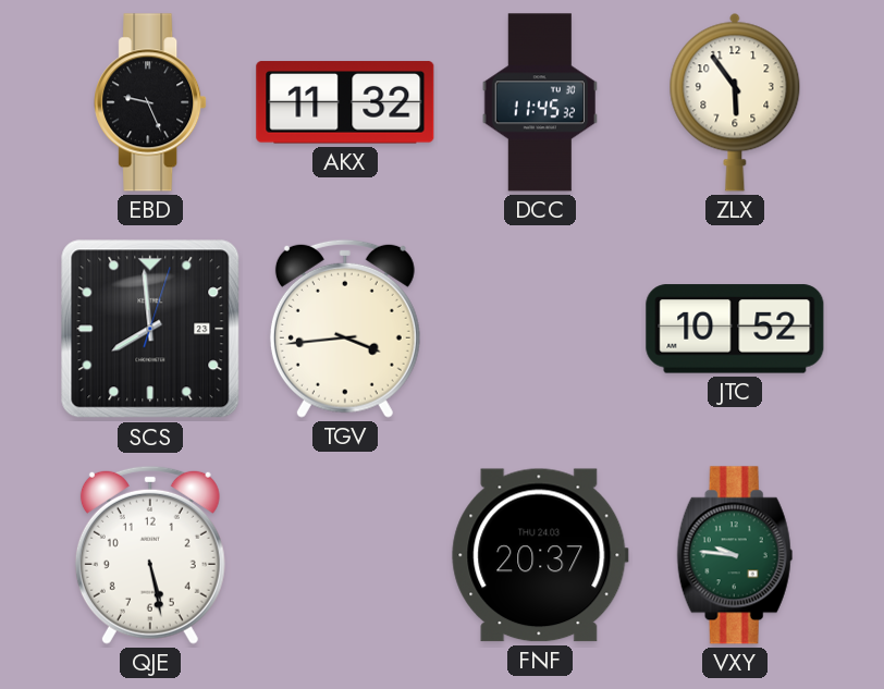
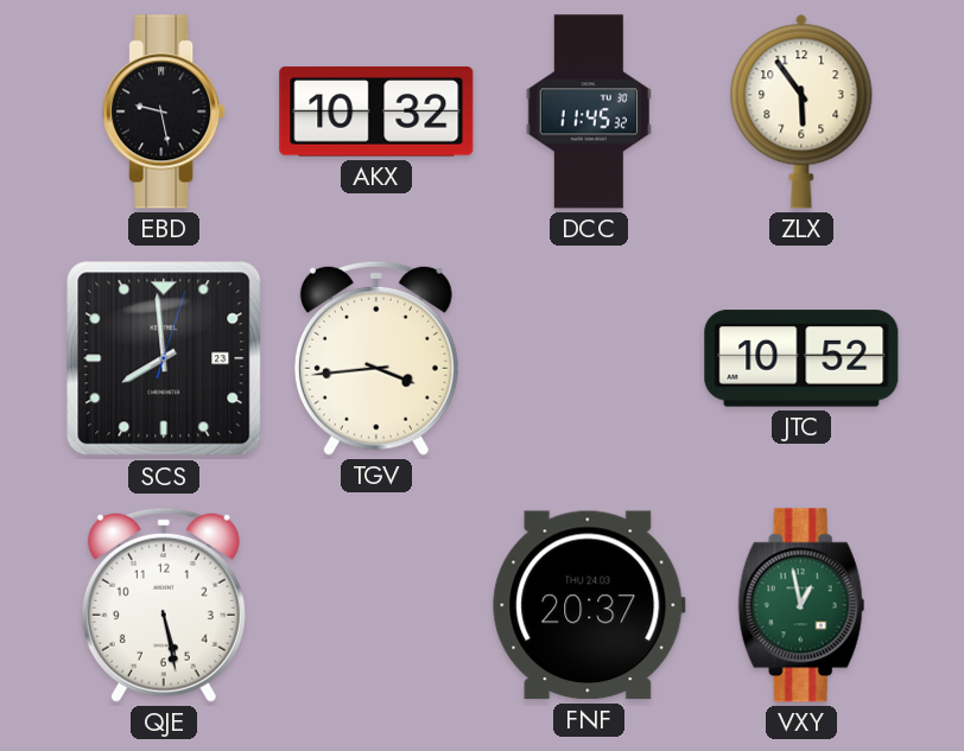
EBD: 9:26 -> 9:28
AKX: 11:32 -> 10:32
VXY: 9:46 -> 12:58
